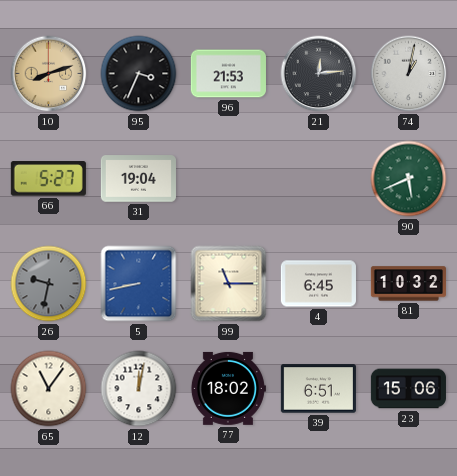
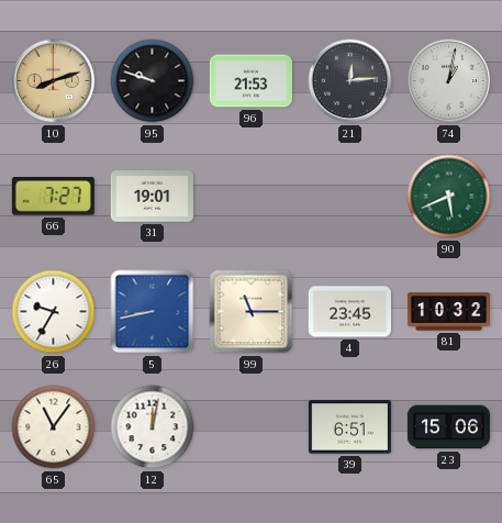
95: 3:34 -> 9:48
66: 5:27 -> 7:27
31: 19:04 -> 19:01
26: 9:32 -> 9:35
26 dial: grey -> white
4: 6:45 -> 23:45
77: 18:02 -> none
